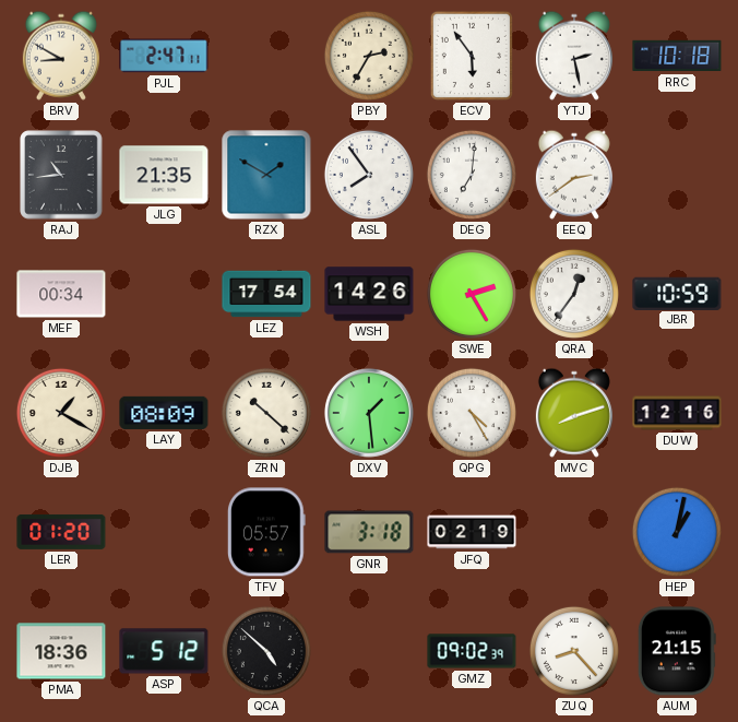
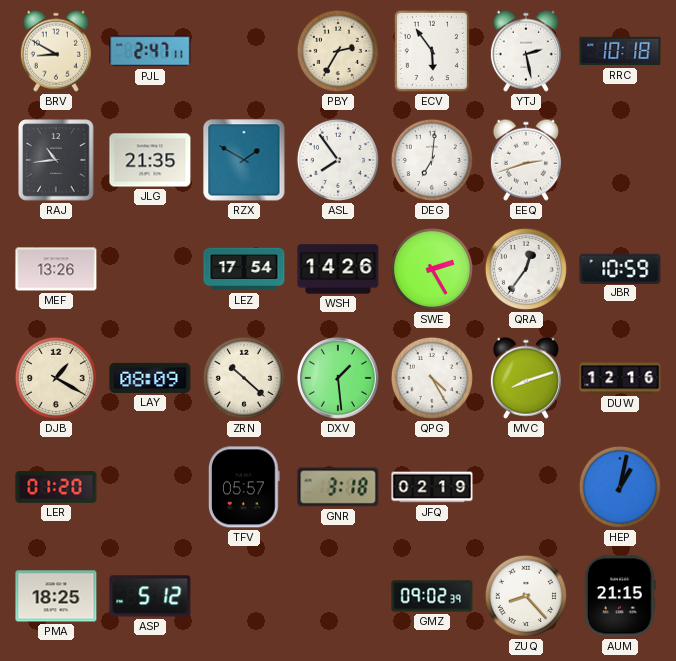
EEQ: 2:39 -> 2:42
MEF: 00:34 -> 13:26
PMA: 18:36 -> 18:25
QCA: 4:52 -> none
